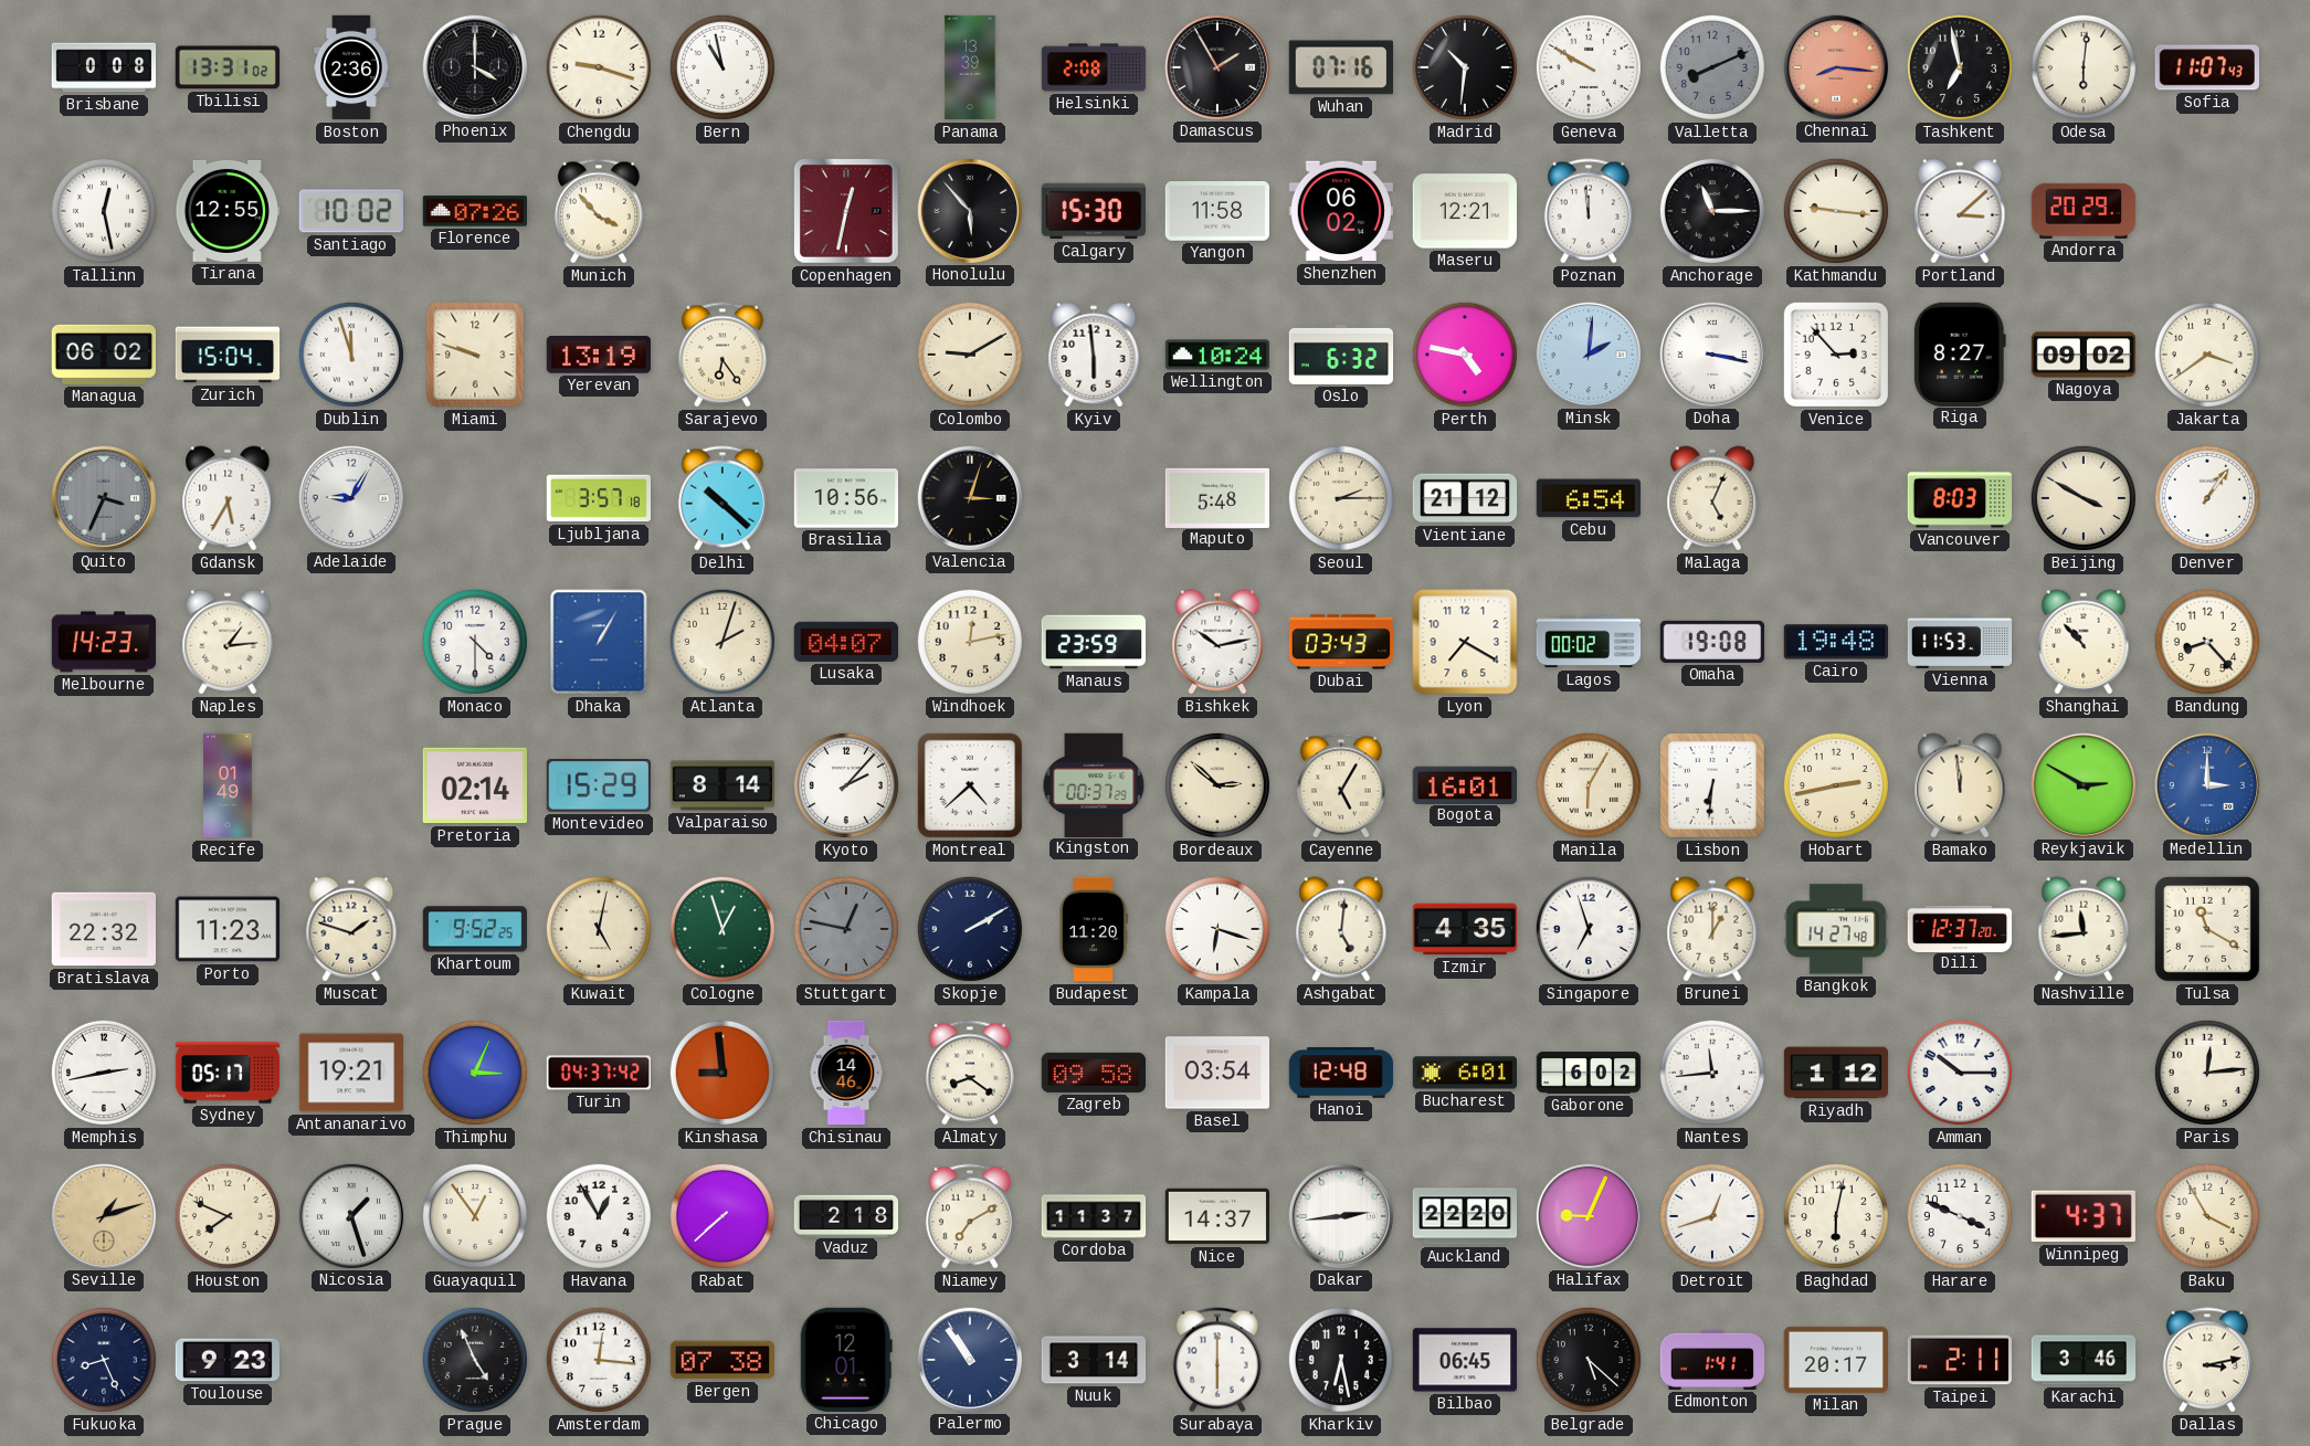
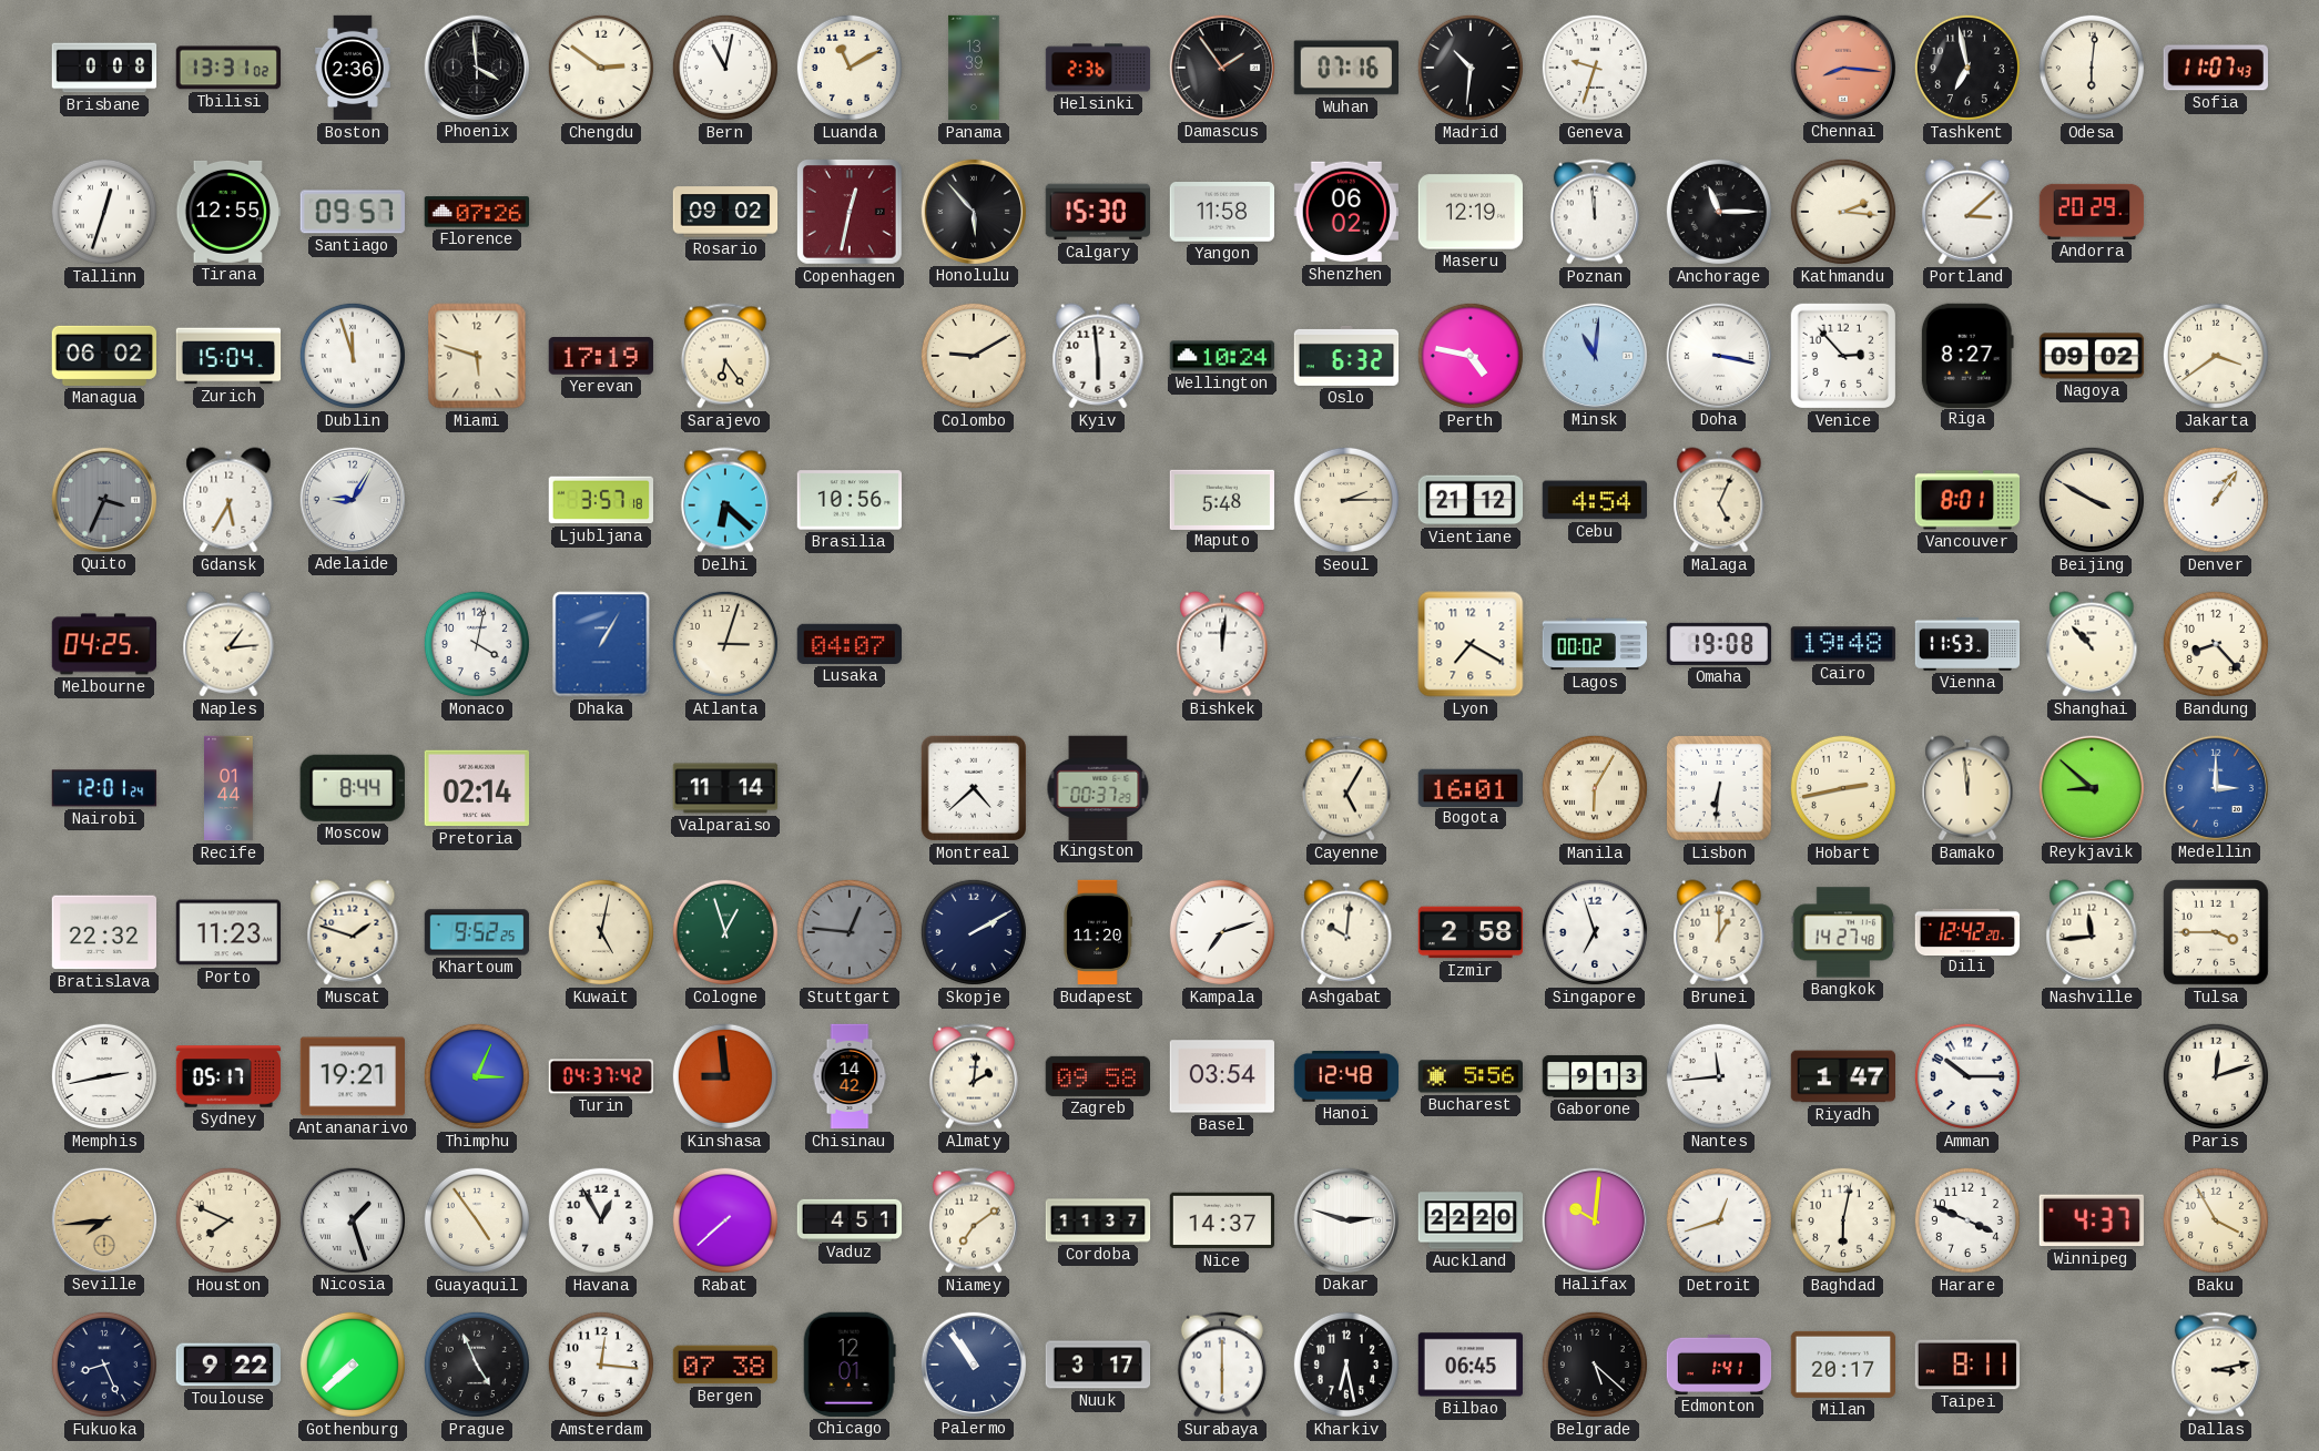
Phoenix: 4:00 -> 3:59
Chengdu: 9:18 -> 2:51
Bern: 10:58 -> 11:02
Luanda: none -> 11:10
Helsinki: 2:08 -> 2:36
Damascus: 1:55 -> 1:54
Geneva: 9:50 -> 9:33
Valletta: 8:11 -> none
Tallinn: 12:28 -> 12:33
Santiago: 10:02 -> 09:57
Munich: 3:53 -> none
Rosario: none -> 09:02
Maseru: 12:21 -> 12:19
Kathmandu: 9:16 -> 2:16
Miami: 9:48 -> 5:48
Yerevan: 13:19 -> 17:19
Minsk: 2:01 -> 11:01
Delhi: 10:22 -> 6:22
Valencia: 3:03 -> none
Cebu: 6:54 -> 4:54
Vancouver: 8:03 -> 8:01
Melbourne: 14:23 -> 04:25
Monaco: 4:30 -> 4:02
Atlanta: 2:03 -> 3:03
Windhoek: 12:13 -> none
Manaus: 23:59 -> none
Bishkek: 10:13 -> 12:01
Dubai: 03:43 -> none
Nairobi: none -> 12:01
Recife: 01:49 -> 01:44
Moscow: none -> 8:44
Montevideo: 15:29 -> none
Valparaiso: 8:14 -> 11:14
Kyoto: 2:07 -> none
Bordeaux: 2:52 -> none
Reykjavik: 2:50 -> 8:52
Stuttgart: 12:47 -> 12:46
Kampala: 6:18 -> 7:12
Ashgabat: 5:01 -> 10:01
Izmir: 4:35 -> 2:58
Dili: 12:37 -> 12:42
Tulsa: 11:20 -> 3:45
Chisinau: 14:46 -> 14:42
Almaty: 8:21 -> 2:01
Bucharest: 6:01 -> 5:56
Gaborone: 6:02 -> 9:13
Riyadh: 1:12 -> 1:47
Paris: 12:14 -> 12:12
Seville: 1:12 -> 7:44
Guayaquil: 12:54 -> 4:54
Vaduz: 2:18 -> 4:51
Niamey: 7:10 -> 7:09
Dakar: 2:44 -> 2:48
Halifax: 9:04 -> 10:01
Toulouse: 9:23 -> 9:22
Gothenburg: none -> 7:38
Nuuk: 3:14 -> 3:17
Taipei: 2:11 -> 8:11
Karachi: 3:46 -> none
